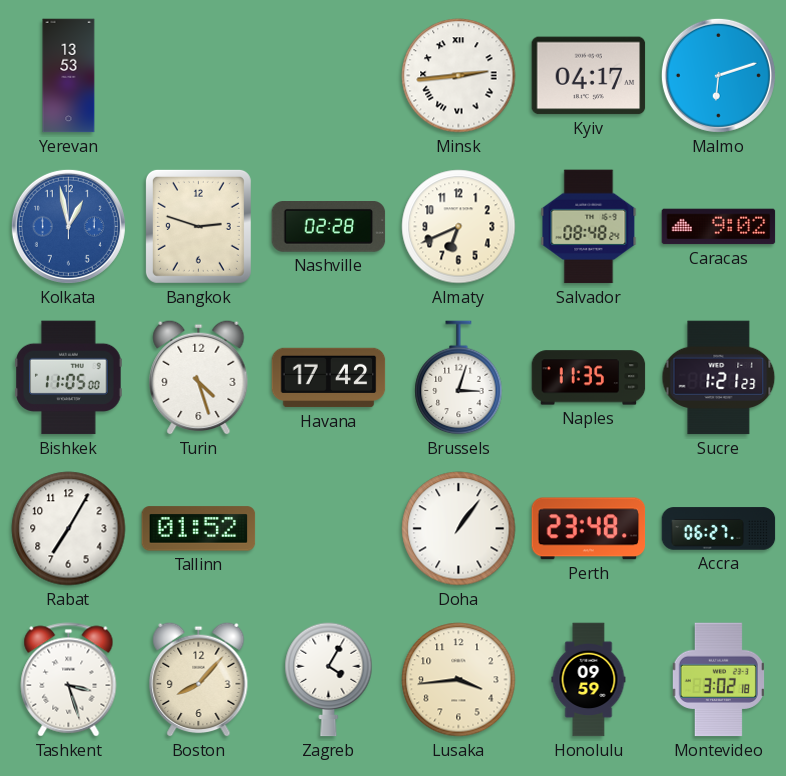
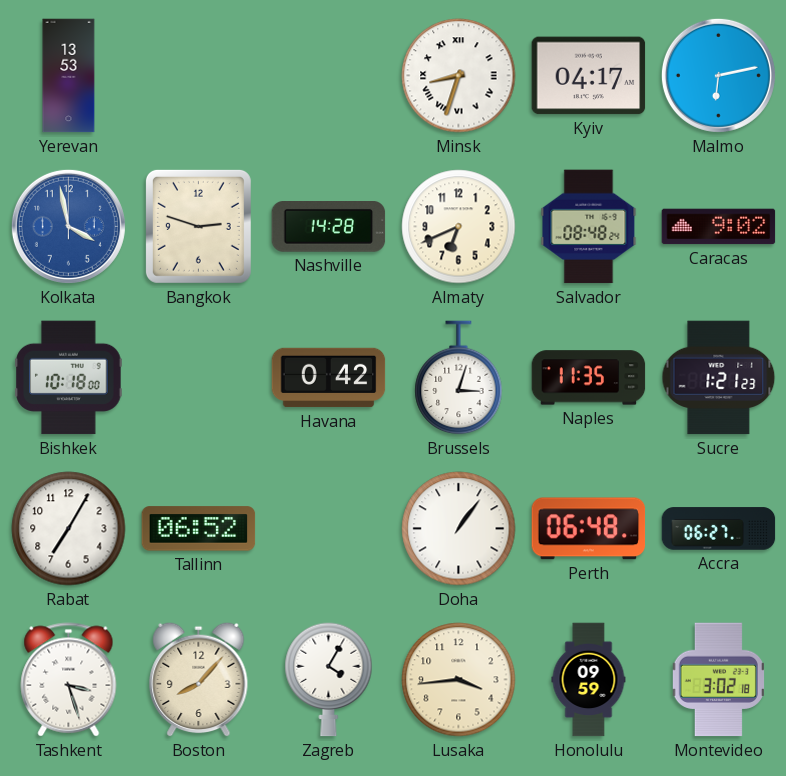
Minsk: 2:44 -> 8:33
Malmo: 6:12 -> 6:13
Kolkata: 12:58 -> 3:58
Nashville: 02:28 -> 14:28
Bishkek: 11:05 -> 10:18
Turin: 4:27 -> none
Havana: 17:42 -> 0:42
Tallinn: 01:52 -> 06:52
Perth: 23:48 -> 06:48
